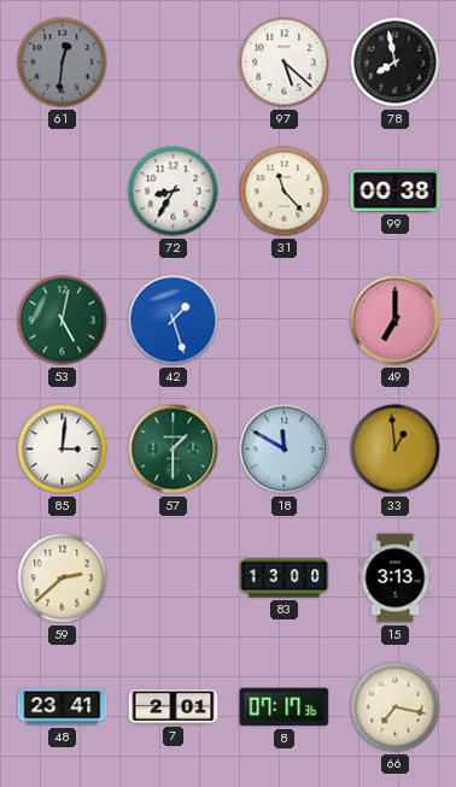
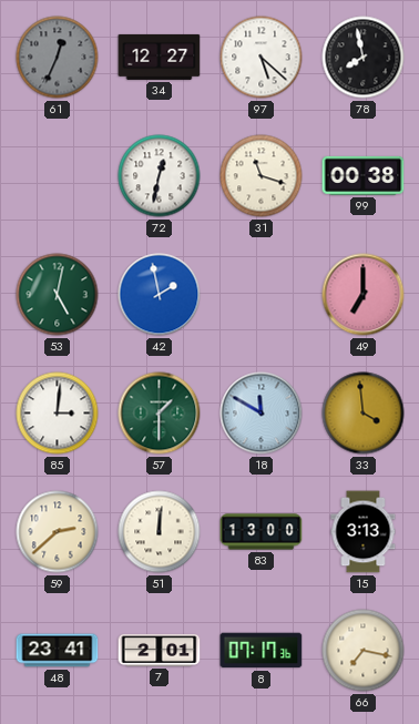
61: 12:31 -> 12:34
34: none -> 12:27
72: 8:35 -> 12:32
31: 11:23 -> 11:18
42: 1:27 -> 1:58
33: 12:59 -> 3:59
51: none -> 12:01
